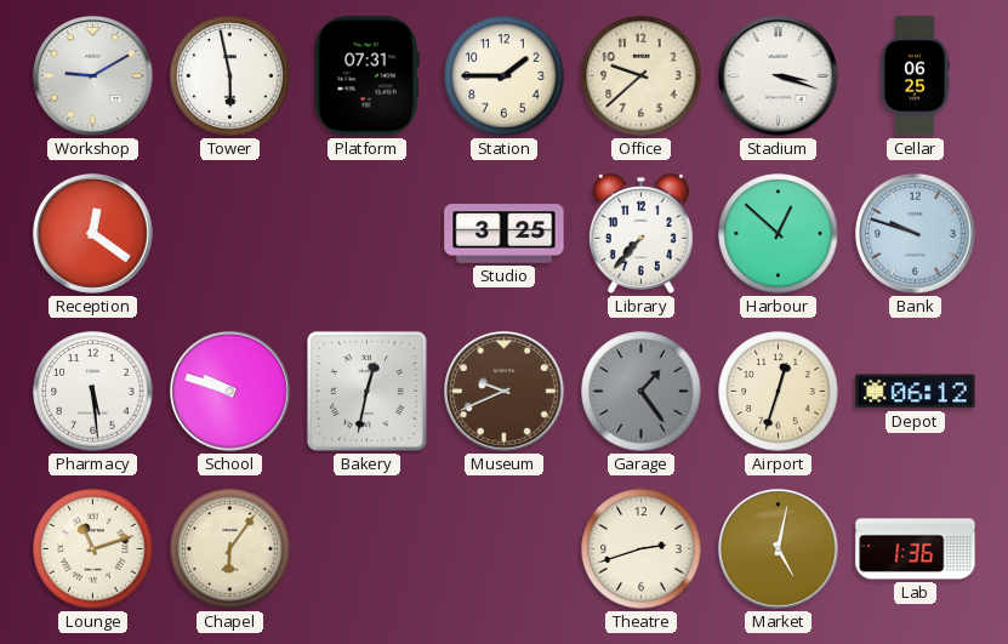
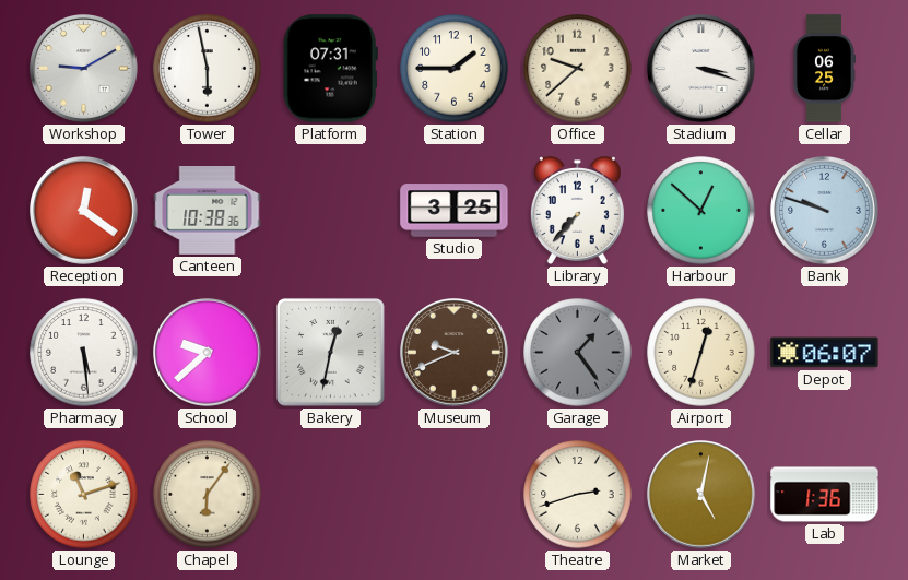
Canteen: none -> 10:38
School: 9:48 -> 9:38
Depot: 06:12 -> 06:07
